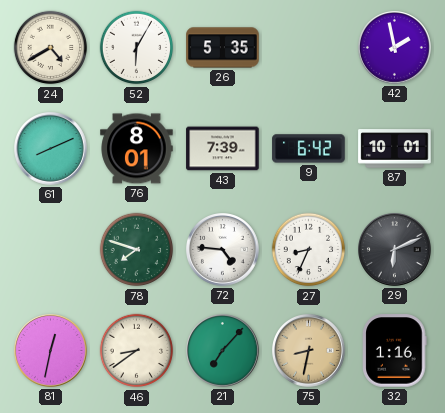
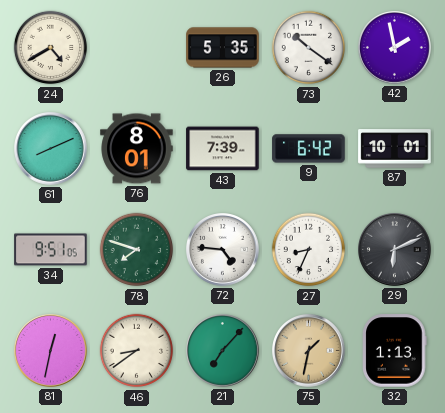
52: 6:05 -> none
73: none -> 10:21
34: none -> 9:51
75: 8:32 -> 1:32
32: 1:16 -> 1:13
